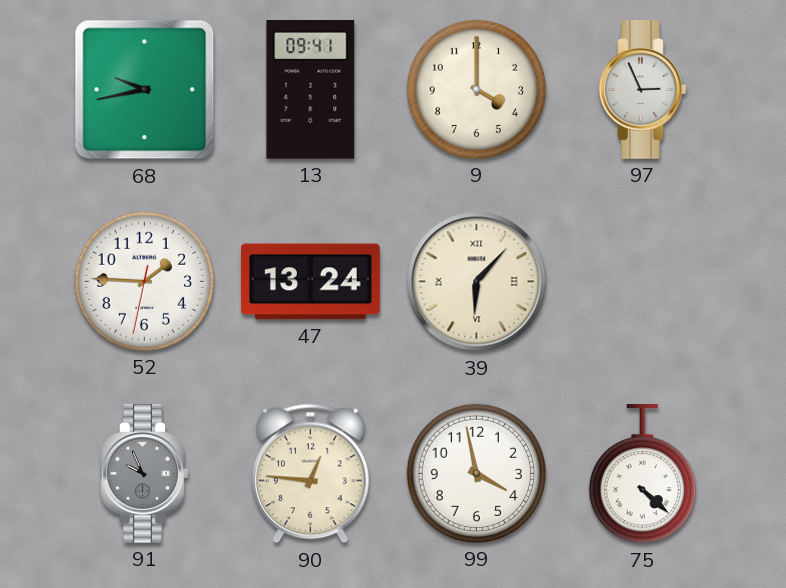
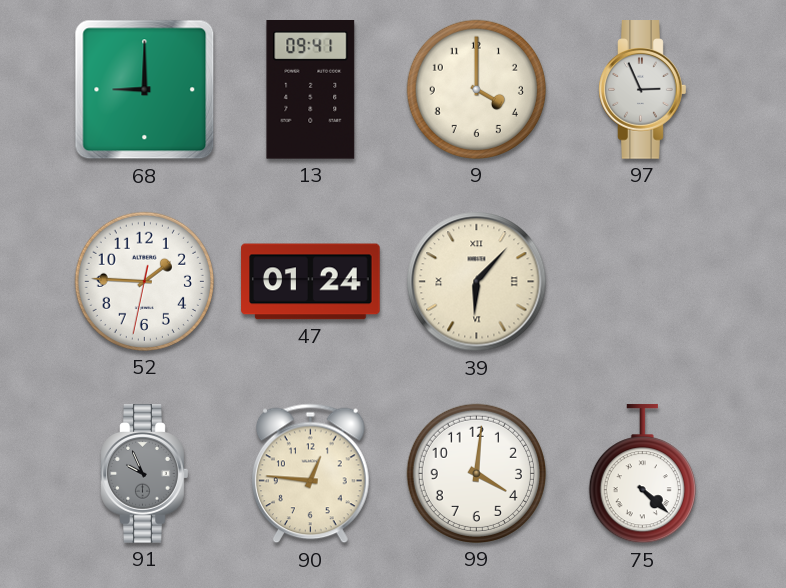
68: 9:43 -> 9:00
47: 13:24 -> 01:24
99: 3:58 -> 4:01
